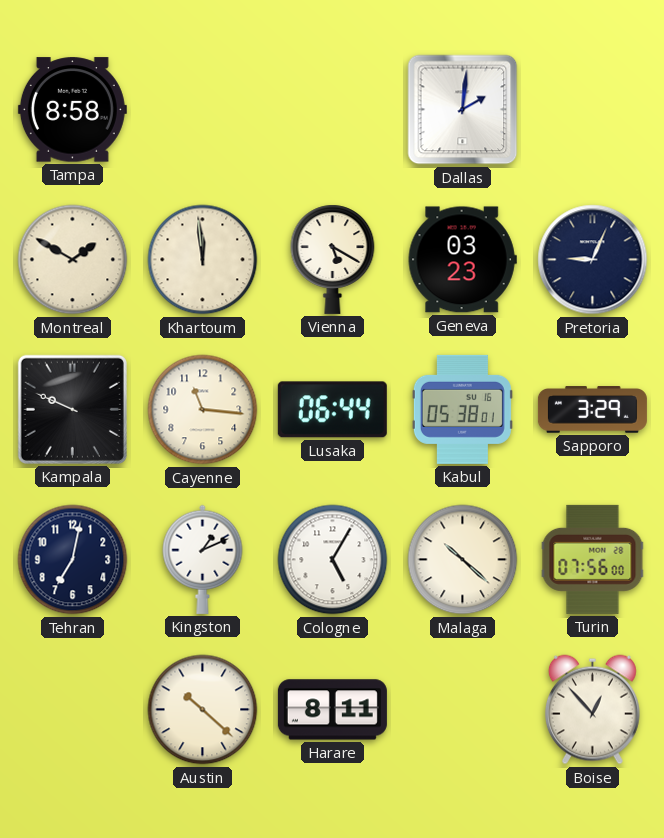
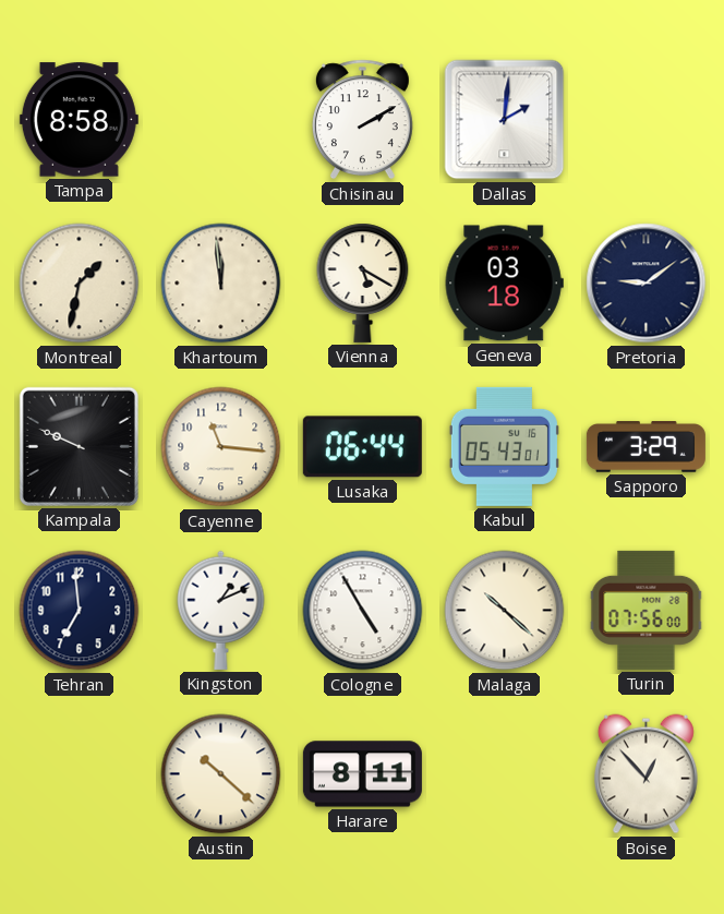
Chisinau: none -> 2:10
Montreal: 1:50 -> 1:32
Geneva: 03:23 -> 03:18
Pretoria: 9:04 -> 9:09
Kabul: 05:38 -> 05:43
Tehran: 7:02 -> 6:59
Cologne: 5:05 -> 4:55
